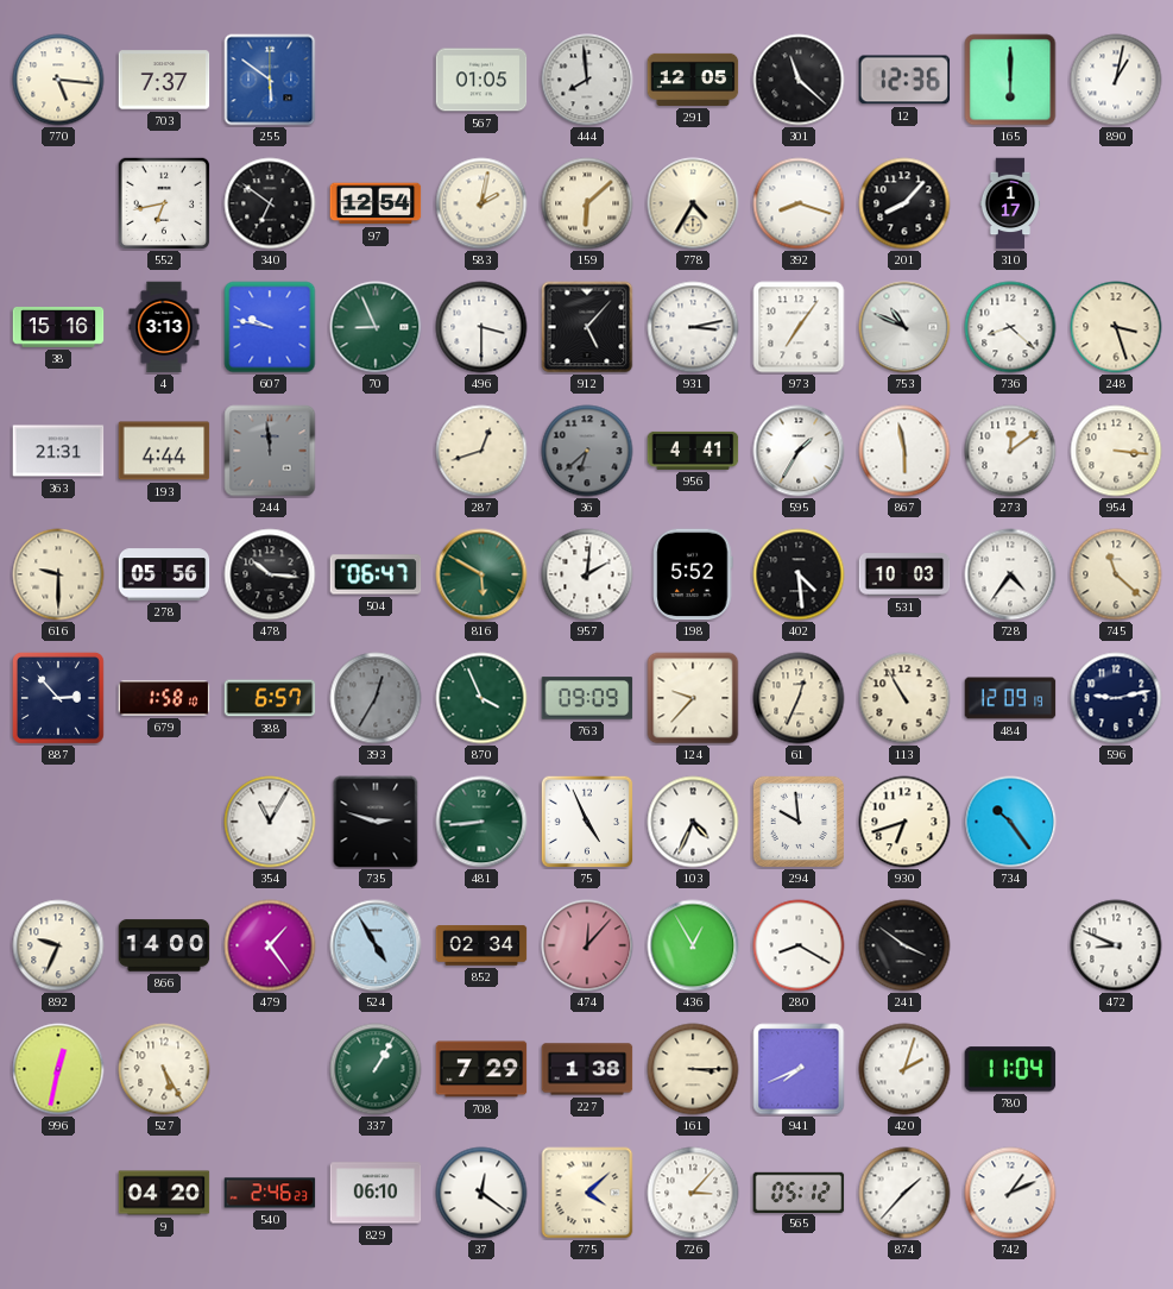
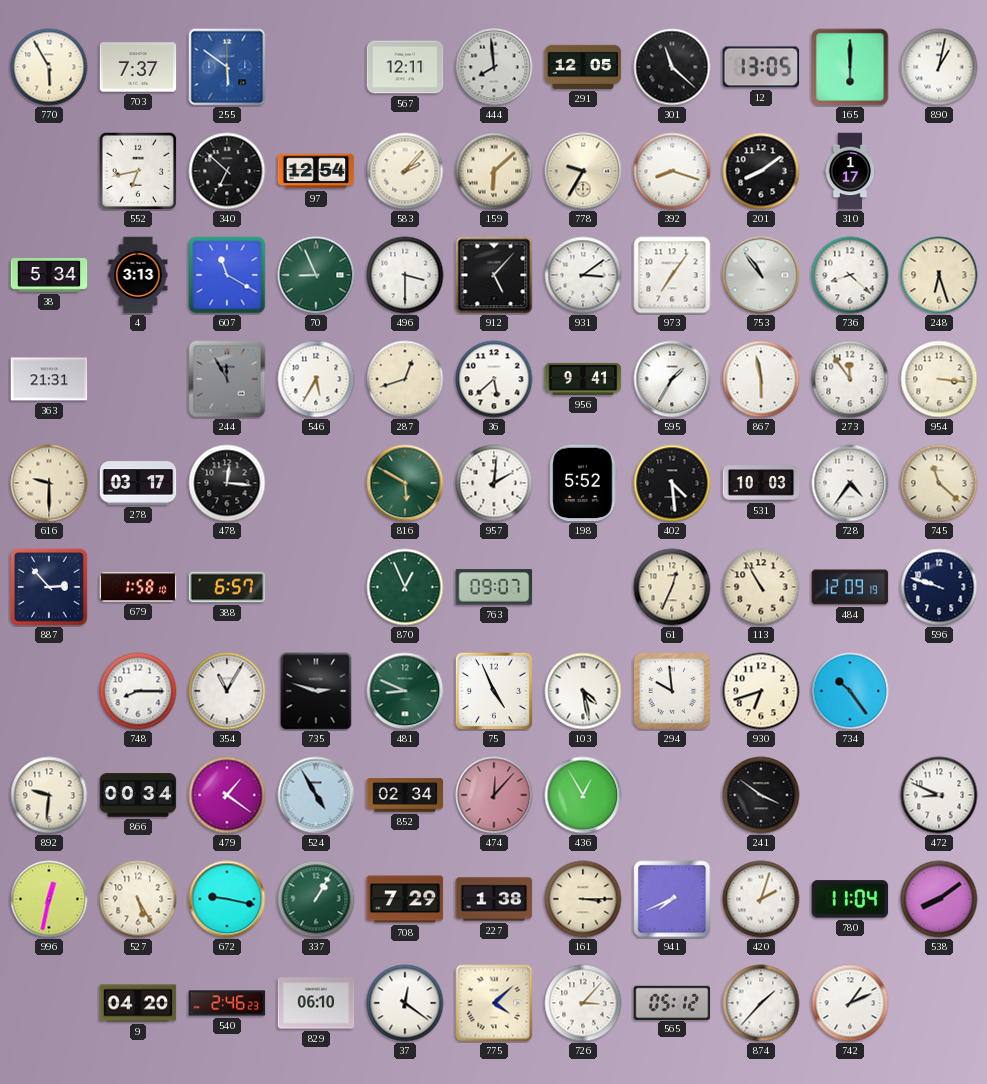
770: 5:16 -> 5:55
567: 01:05 -> 12:11
12: 12:36 -> 13:05
340: 6:51 -> 6:52
583: 2:02 -> 2:07
778: 4:35 -> 9:35
201: 8:07 -> 8:09
38: 15:16 -> 5:34
607: 9:47 -> 11:20
931: 3:13 -> 3:09
753: 10:49 -> 10:54
248: 3:27 -> 6:27
193: 4:44 -> none
244: 11:59 -> 11:55
546: none -> 5:35
36: 6:38 -> 5:38
36 dial: grey -> white
956: 4:41 -> 9:41
273: 12:09 -> 11:54
278: 05:56 -> 03:17
478: 10:16 -> 12:16
504: 06:47 -> none
393: 12:35 -> none
870: 3:56 -> 12:56
763: 09:09 -> 09:07
124: 9:37 -> none
596: 9:13 -> 9:48
748: none -> 8:15
481: 8:44 -> 8:49
103: 4:34 -> 4:28
892: 9:34 -> 9:31
866: 14:00 -> 00:34
479: 1:24 -> 1:21
280: 8:20 -> none
672: none -> 9:17
538: none -> 8:09
